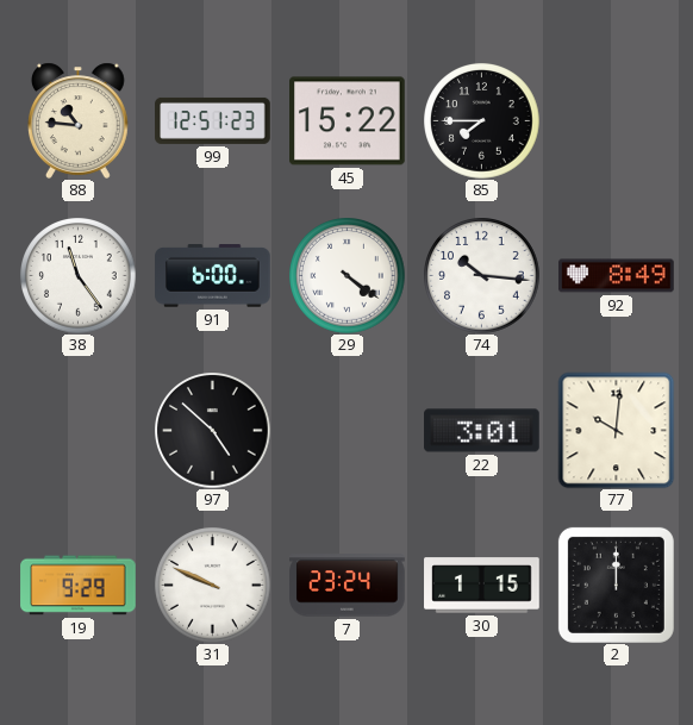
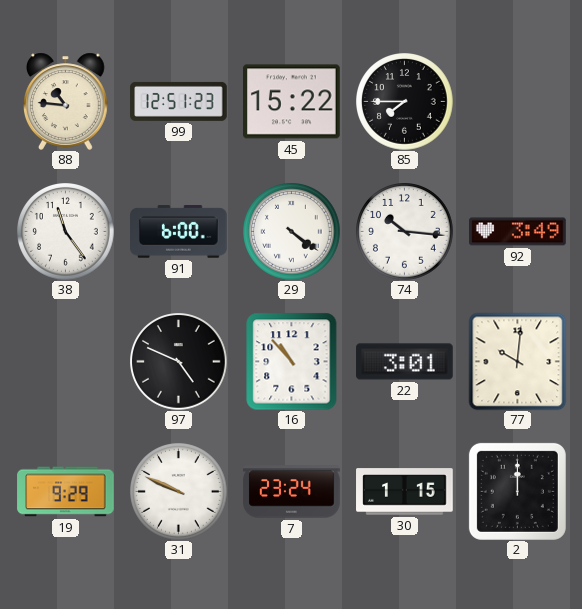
92: 8:49 -> 3:49
97: 4:52 -> 4:49
16: none -> 10:53
